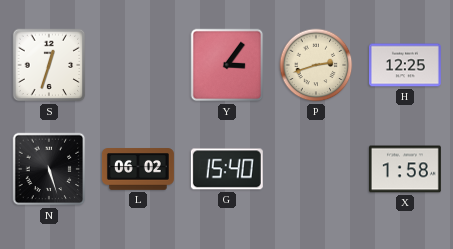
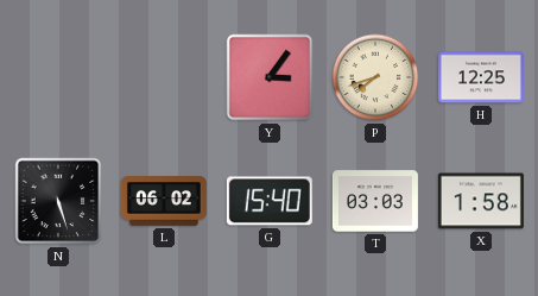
S: 12:33 -> none
P: 2:42 -> 7:42
T: none -> 03:03
